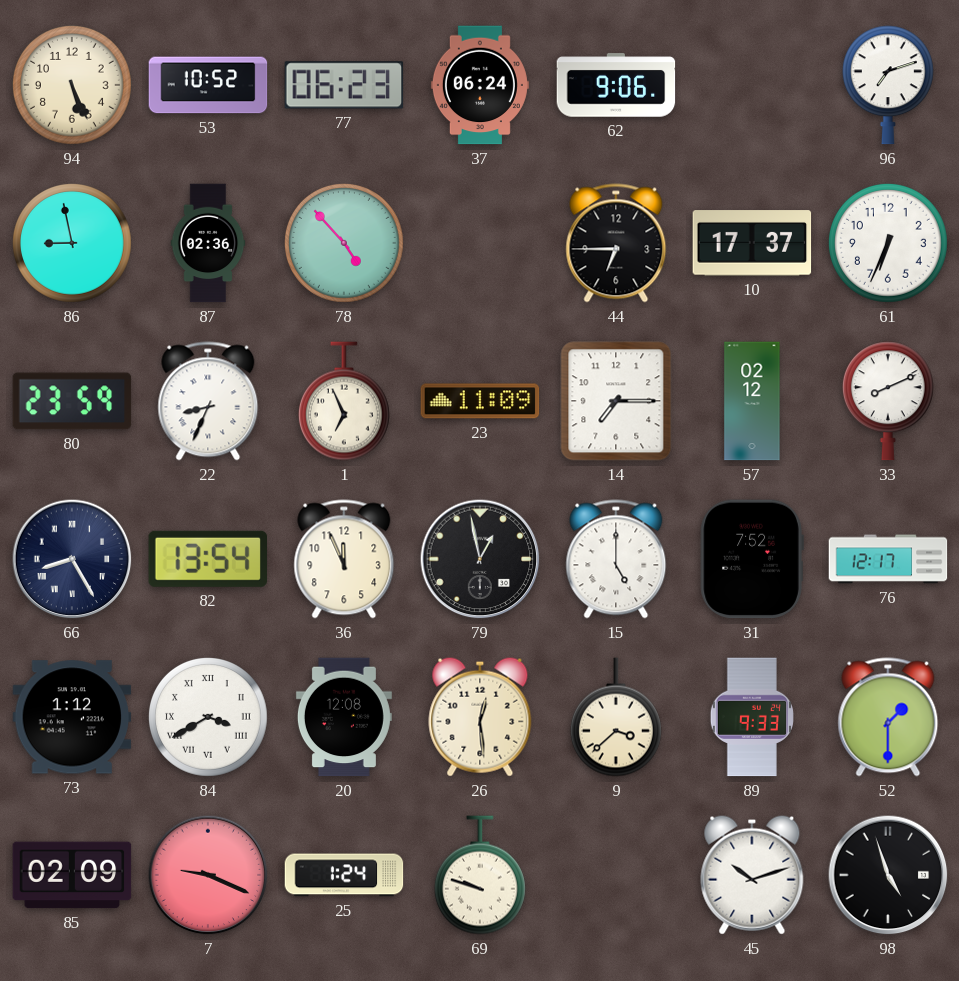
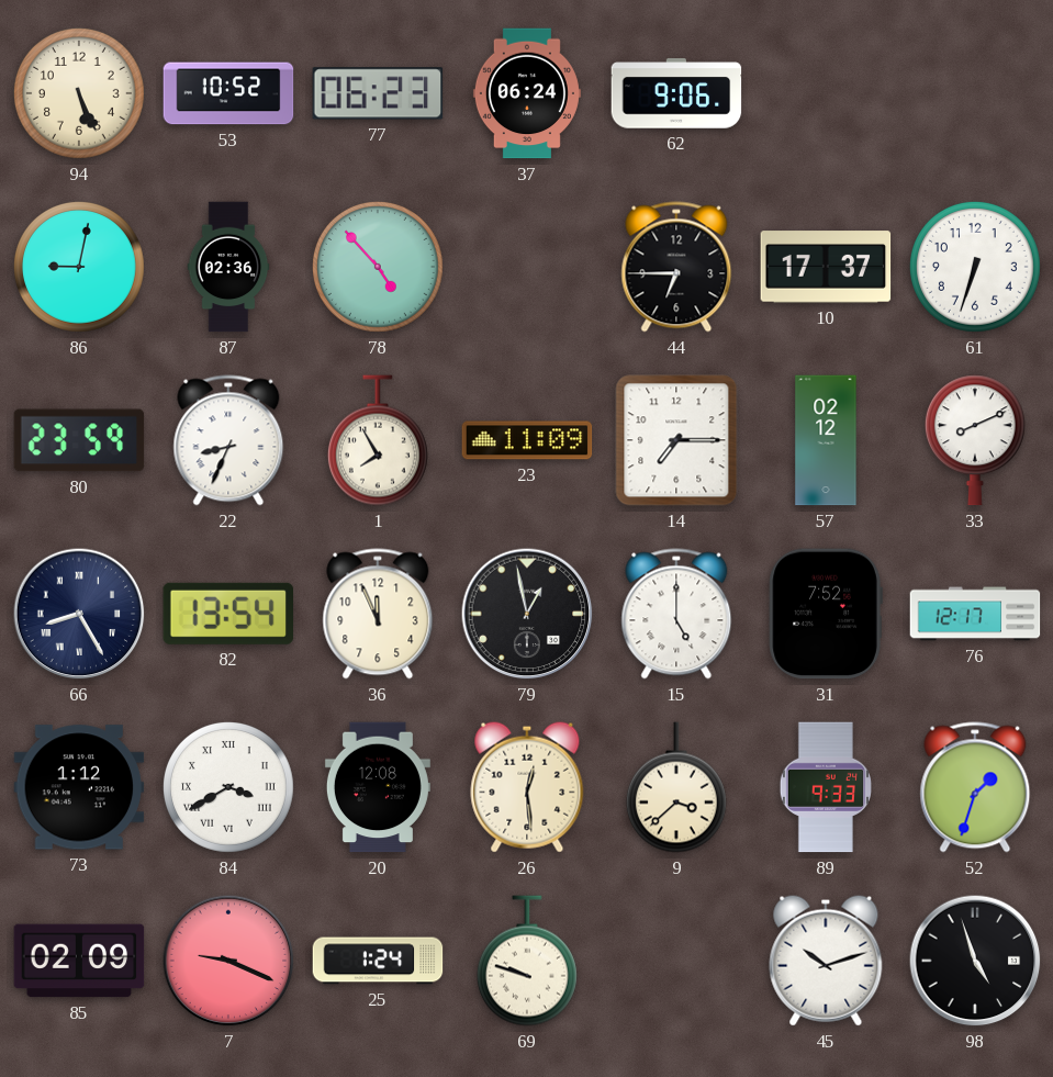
96: 7:12 -> none
86: 8:58 -> 9:02
61: 6:34 -> 6:33
1: 6:56 -> 7:55
52: 1:30 -> 1:33
